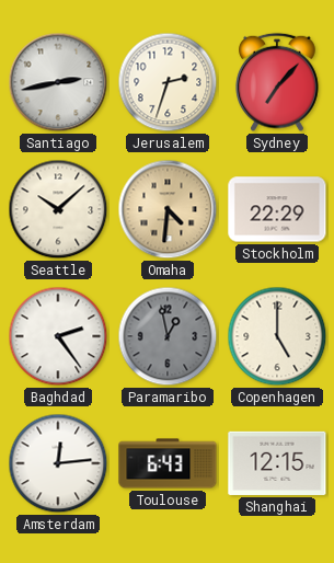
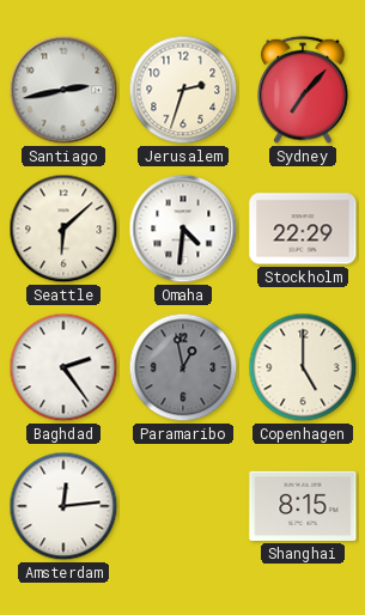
Seattle: 10:08 -> 6:08
Omaha dial: champagne -> white
Toulouse: 6:43 -> none
Shanghai: 12:15 -> 8:15
